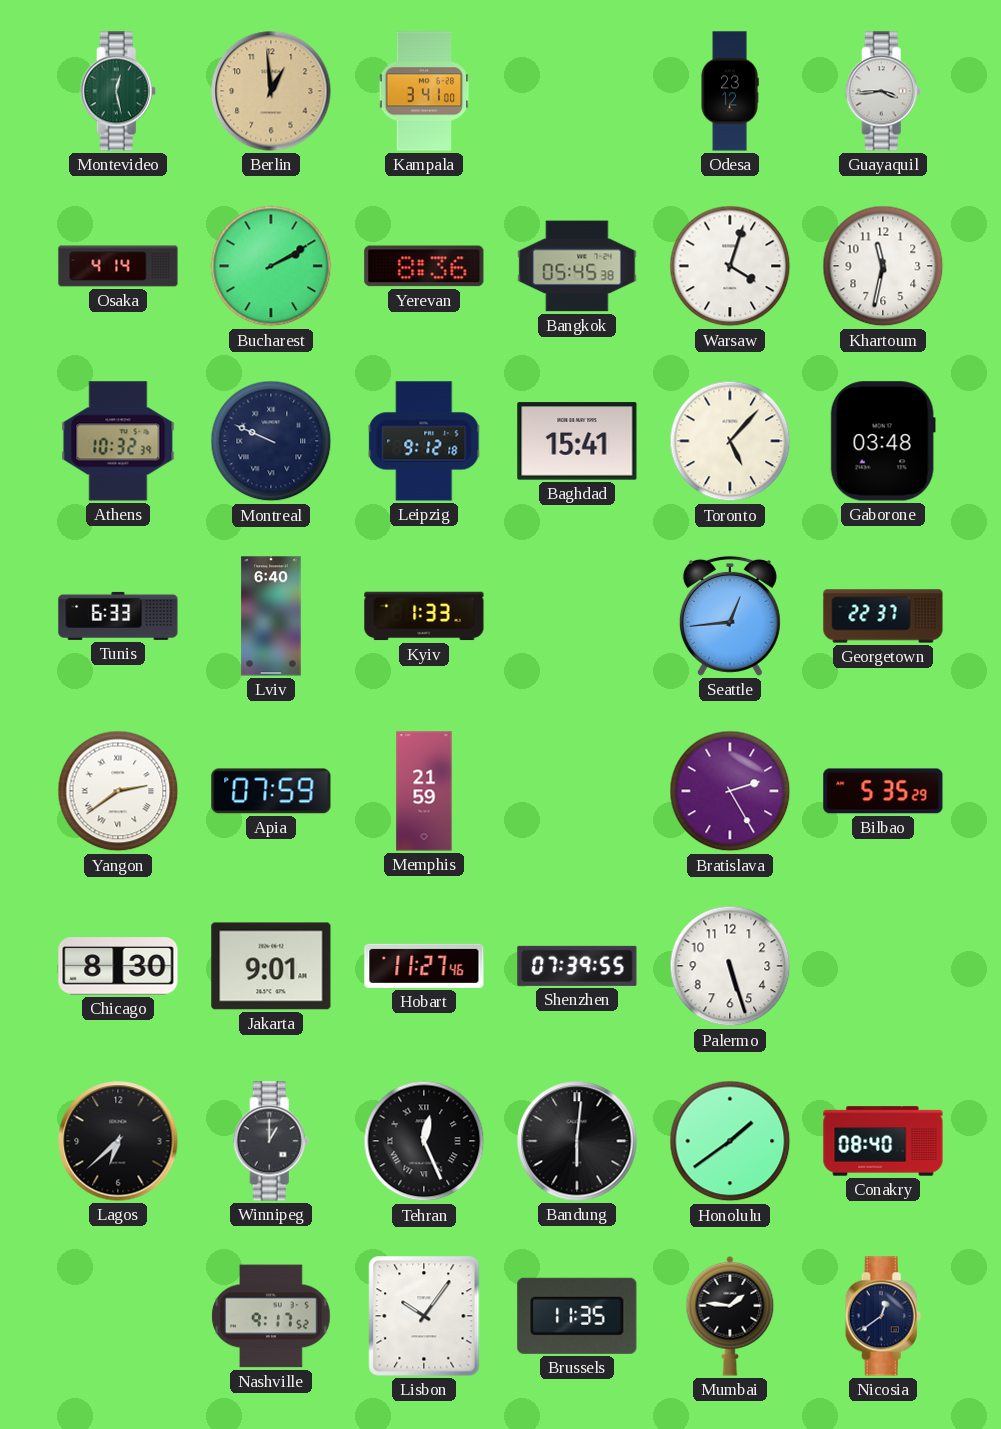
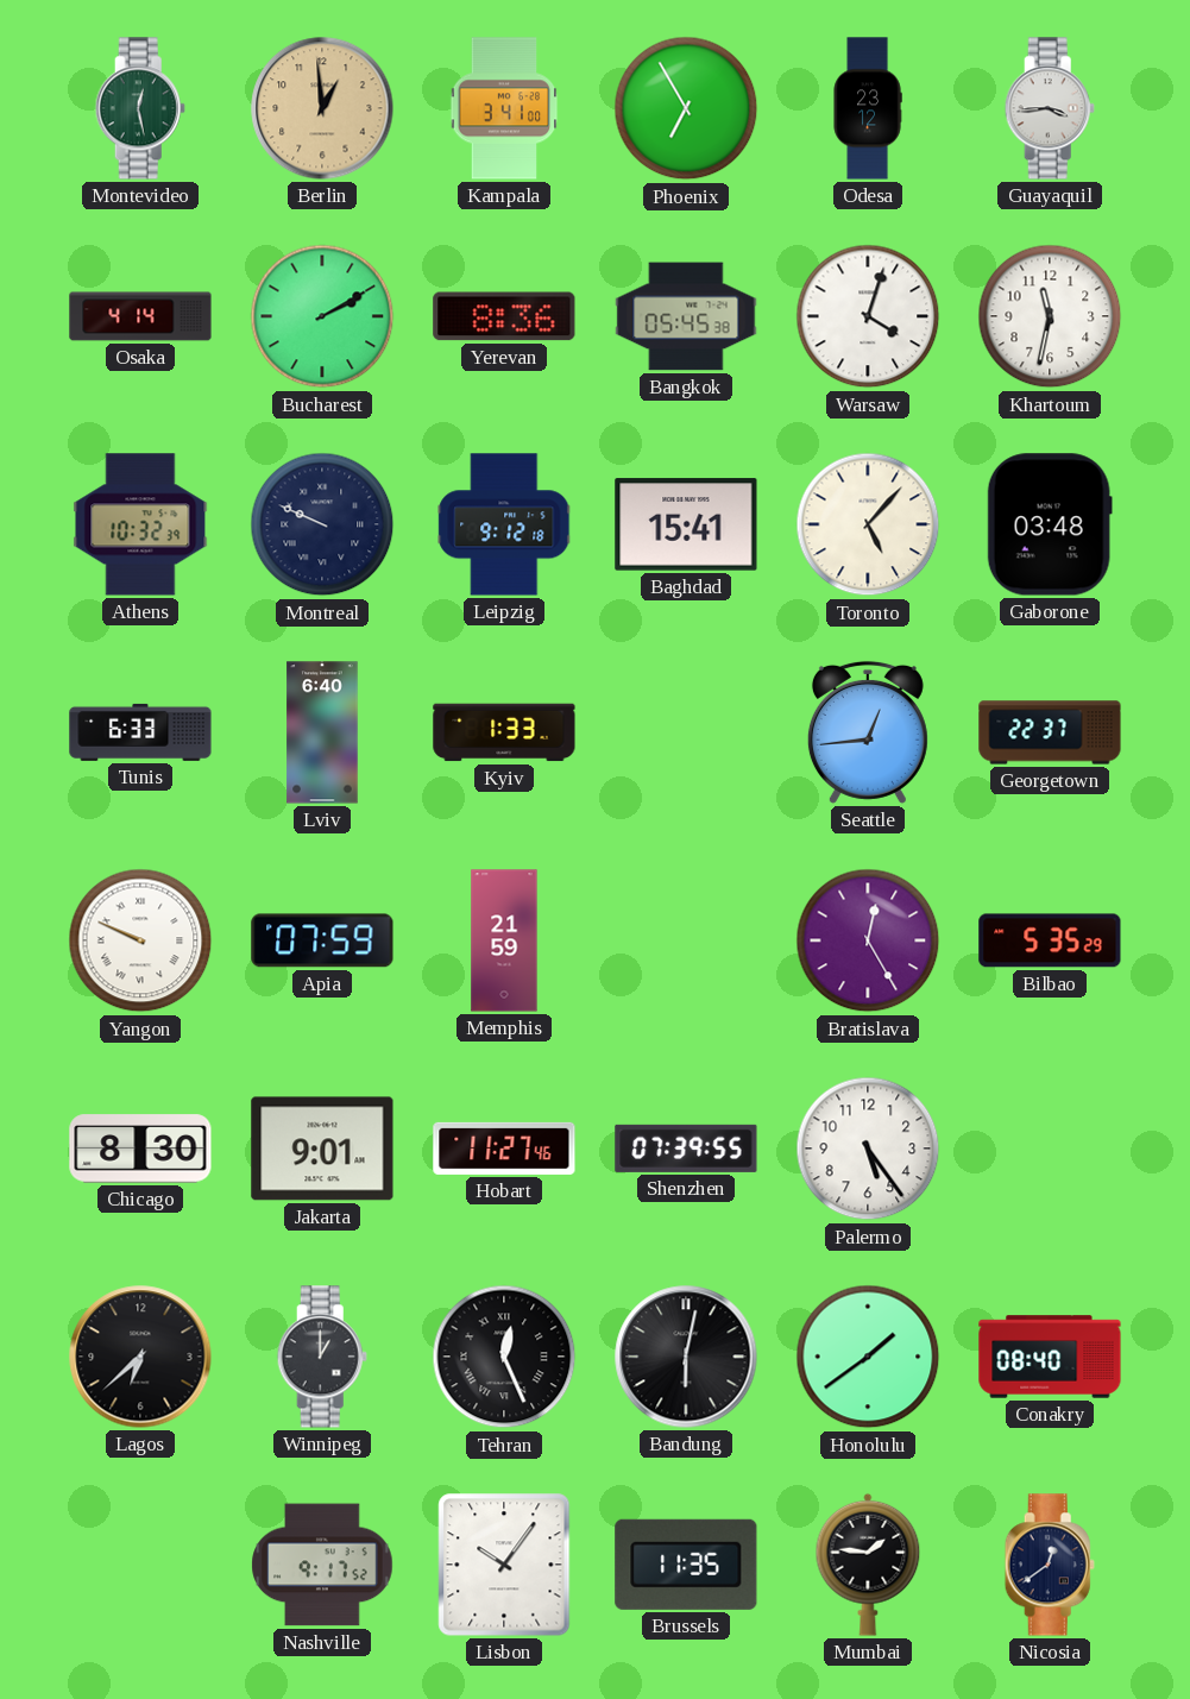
Phoenix: none -> 6:55
Yangon: 2:39 -> 9:49
Bratislava: 2:25 -> 12:25
Palermo: 5:27 -> 5:24
Bandung: 6:01 -> 6:02
